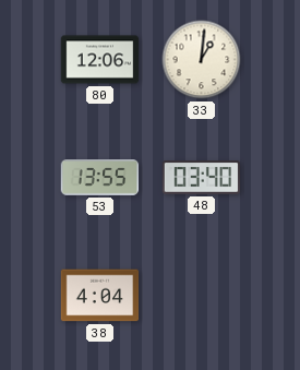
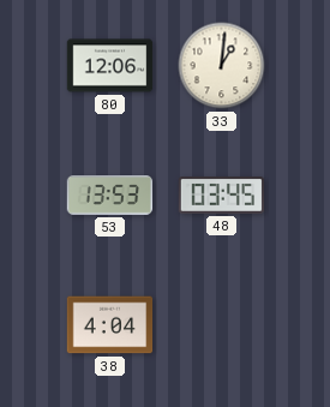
53: 13:55 -> 13:53
48: 03:40 -> 03:45
